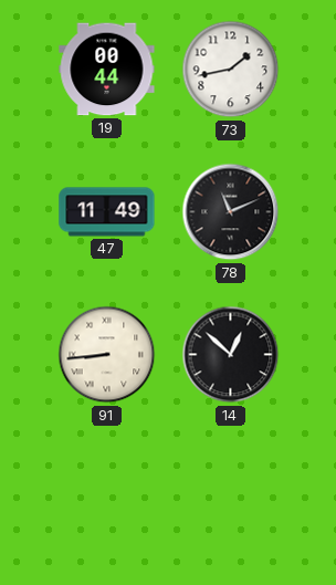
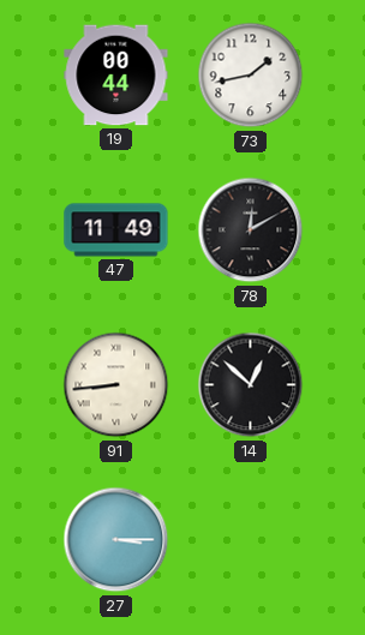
78: 11:11 -> 12:10
27: none -> 3:15
